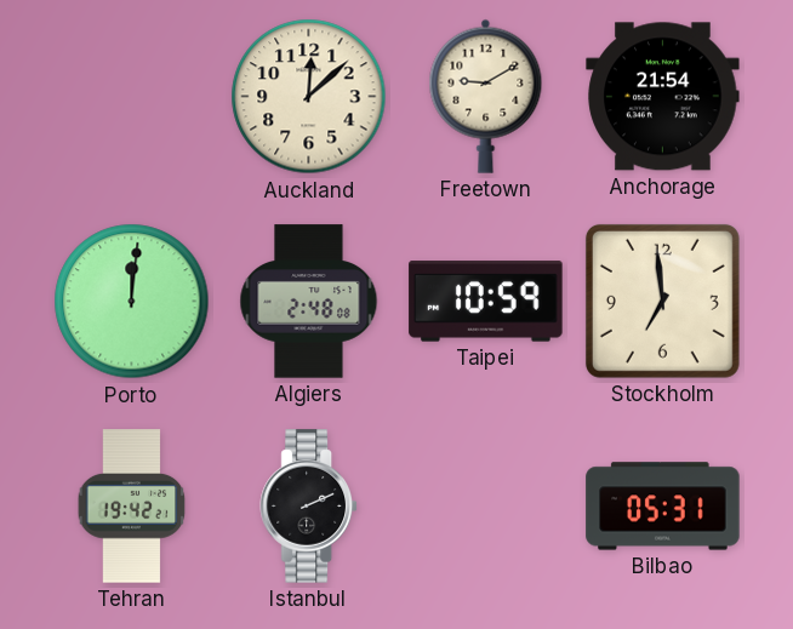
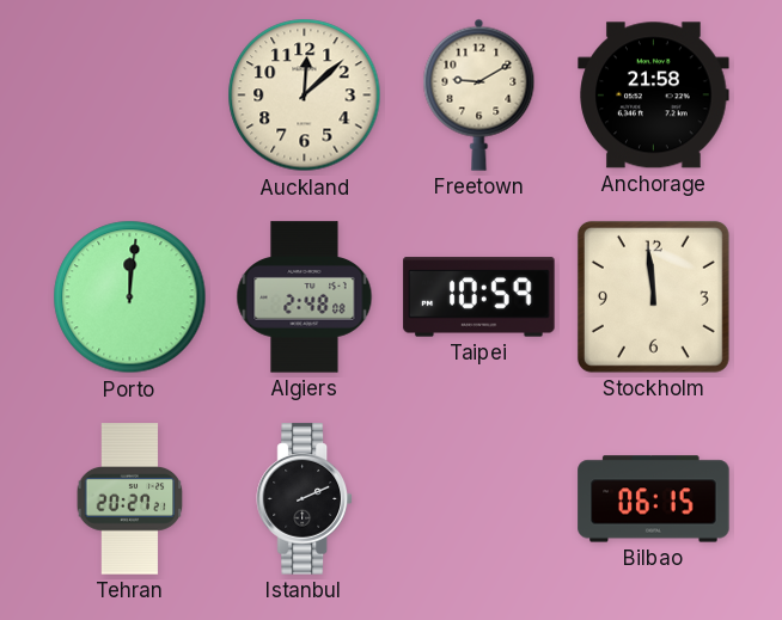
Anchorage: 21:54 -> 21:58
Stockholm: 6:59 -> 11:59
Tehran: 19:42 -> 20:27
Bilbao: 05:31 -> 06:15
